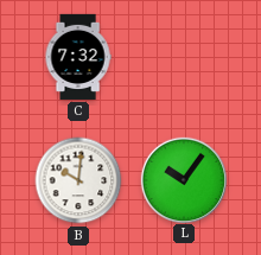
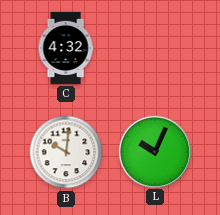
C: 7:32 -> 4:32
L: 10:06 -> 10:04
